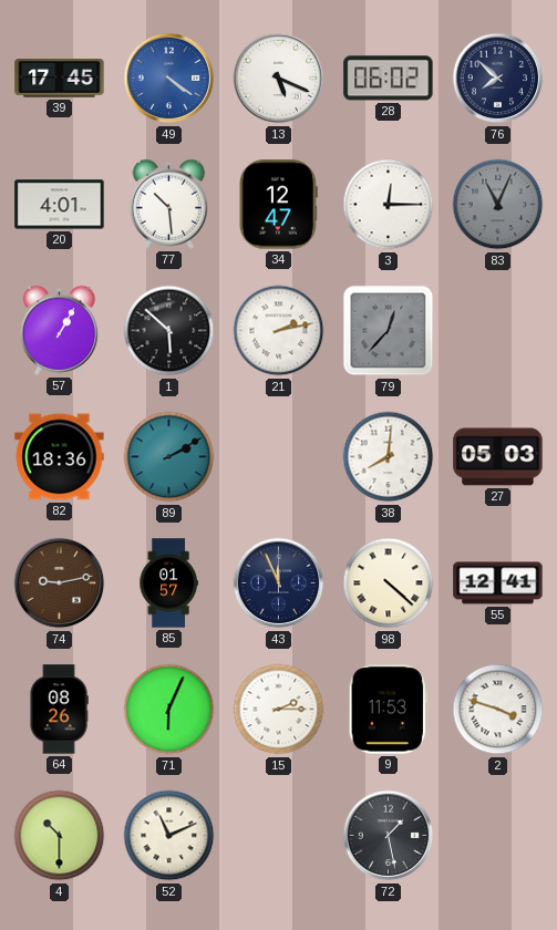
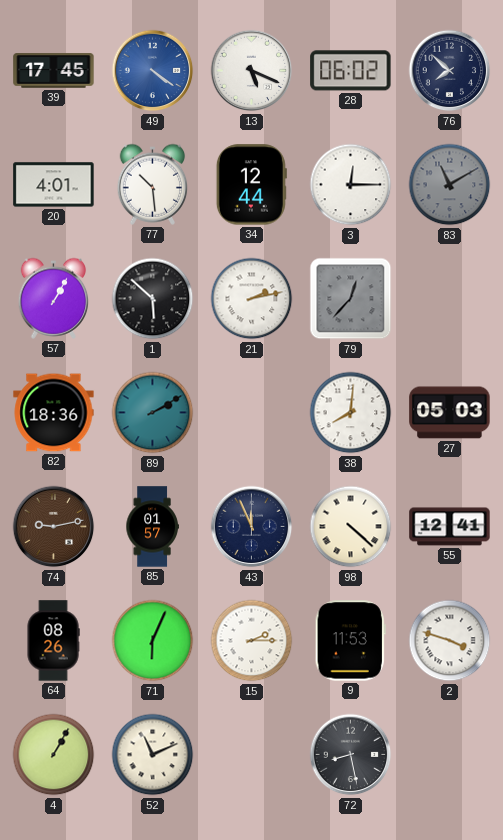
34: 12:47 -> 12:44
83: 11:04 -> 11:10
4: 10:30 -> 1:05
72: 1:28 -> 8:28
